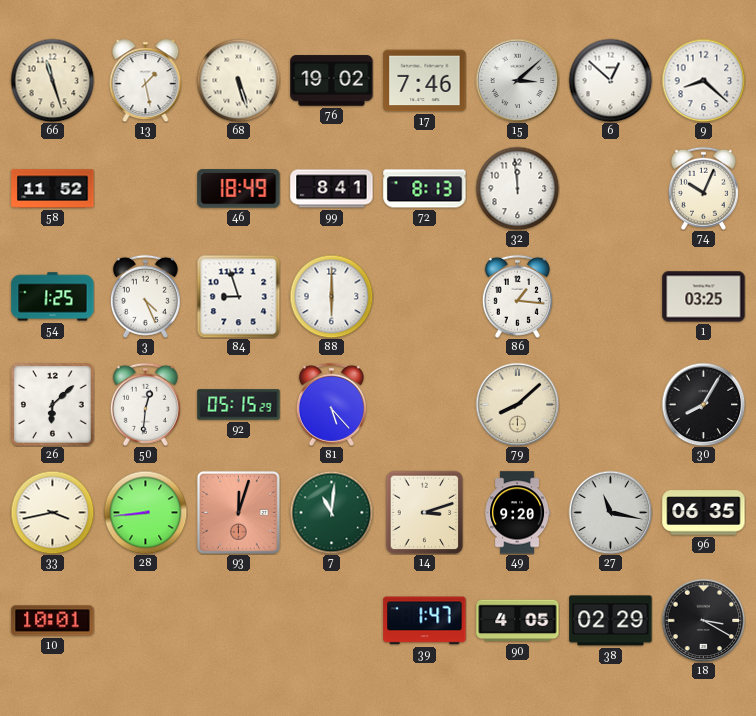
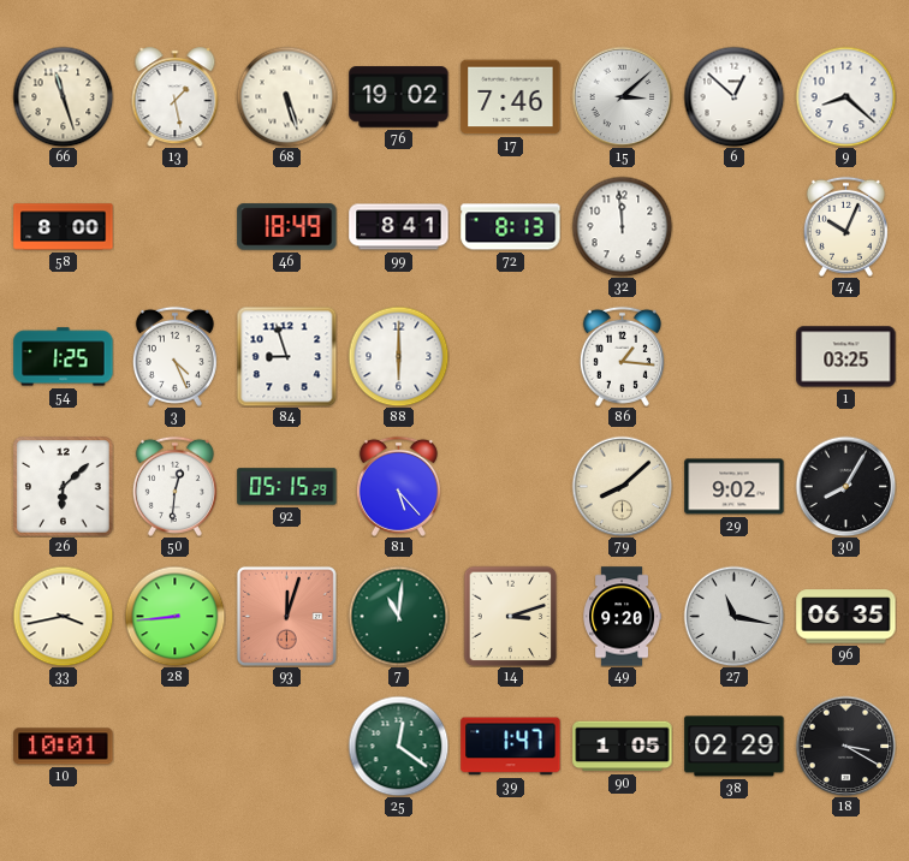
58: 11:52 -> 8:00
29: none -> 9:02
25: none -> 12:21
90: 4:05 -> 1:05
